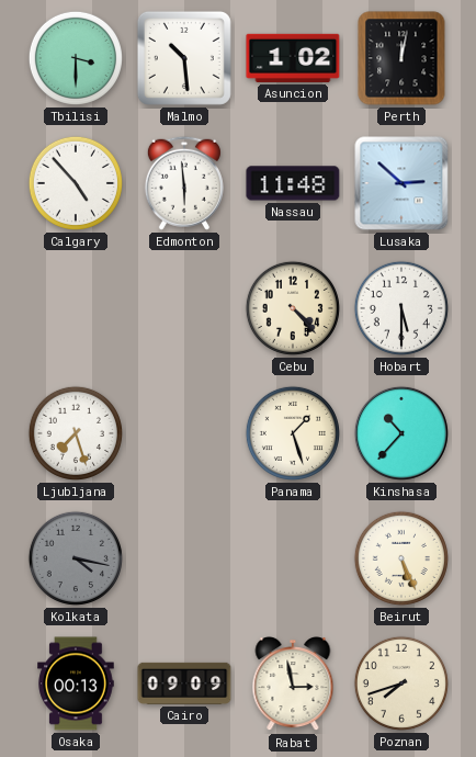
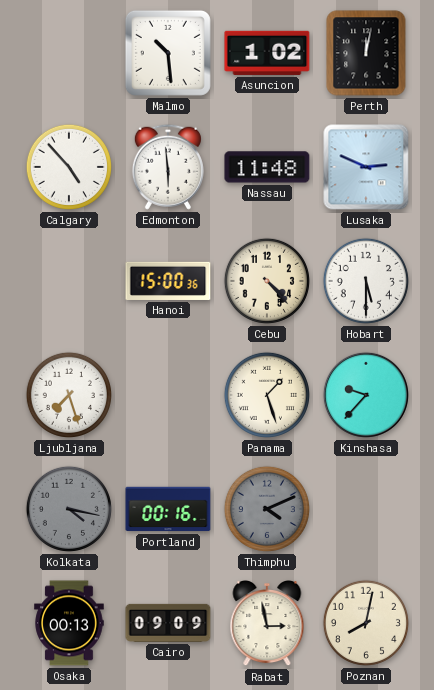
Tbilisi: 3:30 -> none
Lusaka: 2:52 -> 2:49
Hanoi: none -> 15:00
Kinshasa: 10:37 -> 9:37
Portland: none -> 00:16
Thimphu: none -> 4:11
Beirut: 5:26 -> none
Poznan: 7:42 -> 8:02
